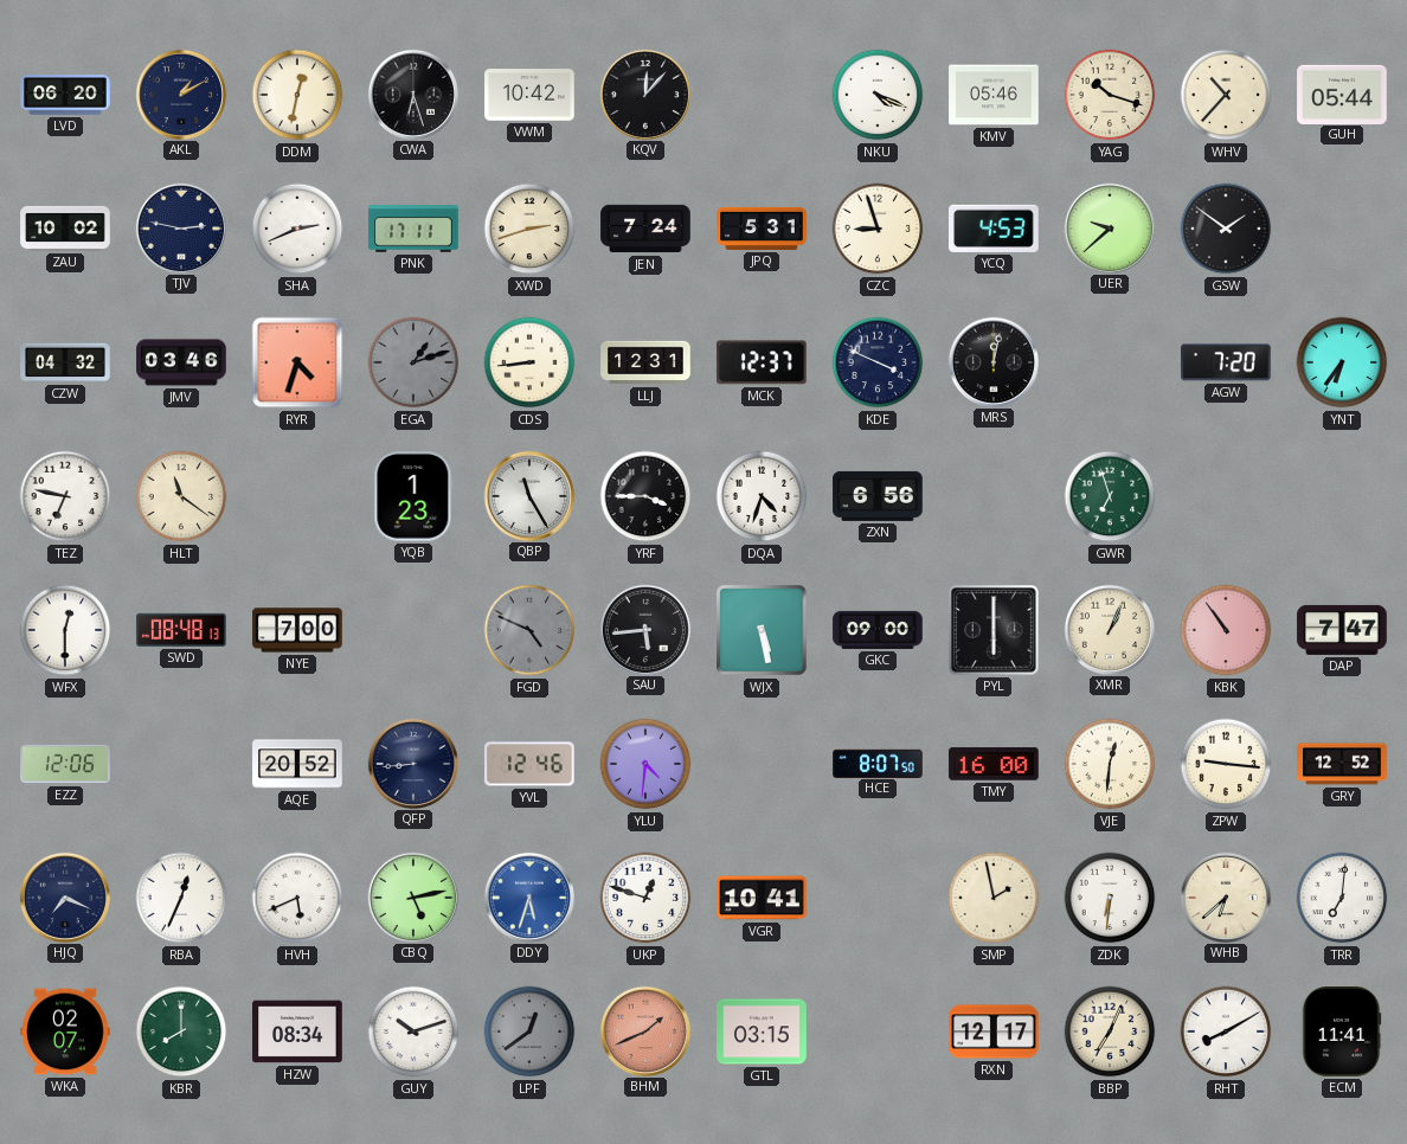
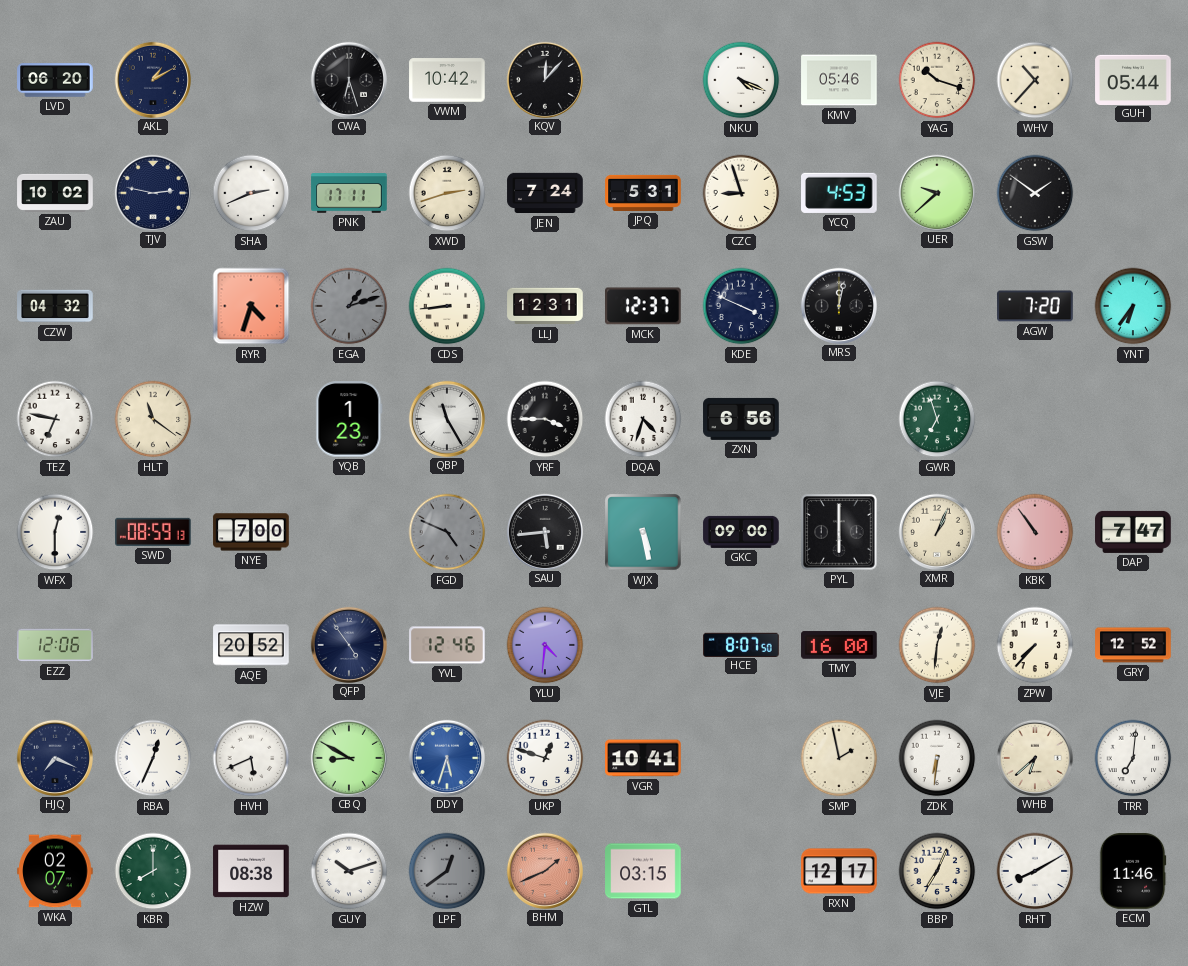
DDM: 12:32 -> none
JMV: 03:46 -> none
SWD: 08:48 -> 08:59
QFP: 8:44 -> 4:54
ZPW: 9:16 -> 7:37
CBQ: 5:13 -> 8:50
HZW: 08:34 -> 08:38
ECM: 11:41 -> 11:46
